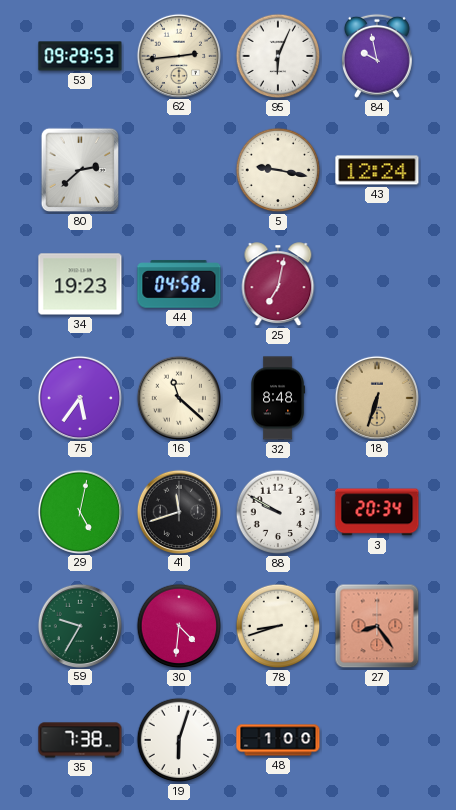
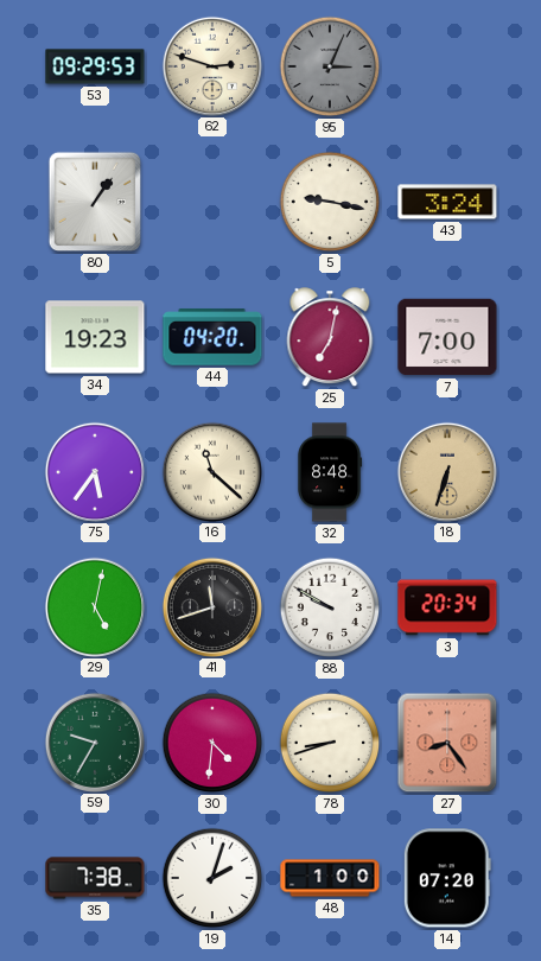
62: 2:44 -> 2:48
95: 6:04 -> 3:04
95 dial: white -> grey
84: 9:58 -> none
80: 2:38 -> 1:06
43: 12:24 -> 3:24
44: 04:58 -> 04:20
7: none -> 7:00
19: 6:03 -> 2:03
14: none -> 07:20
